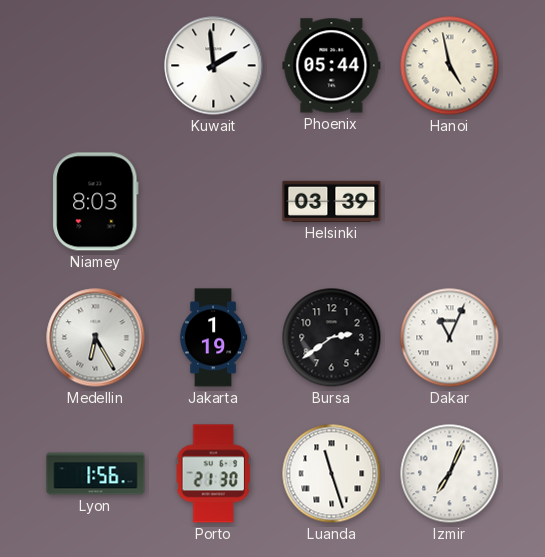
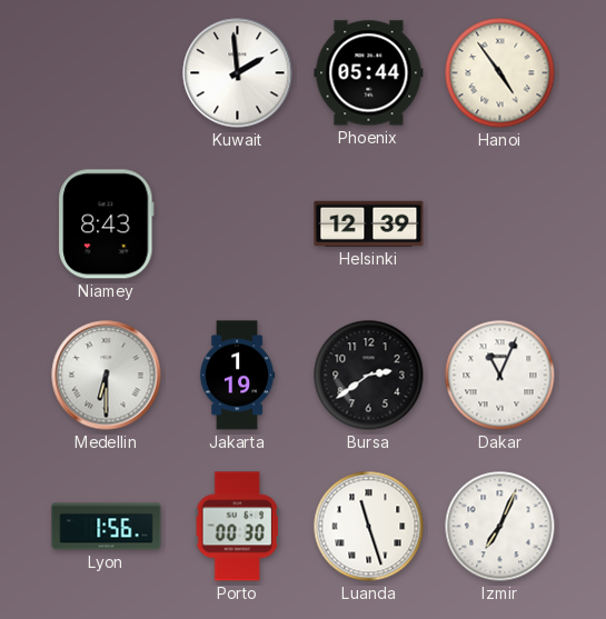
Hanoi: 4:58 -> 4:54
Niamey: 8:03 -> 8:43
Helsinki: 03:39 -> 12:39
Medellin: 6:25 -> 6:30
Porto: 21:30 -> 00:30
